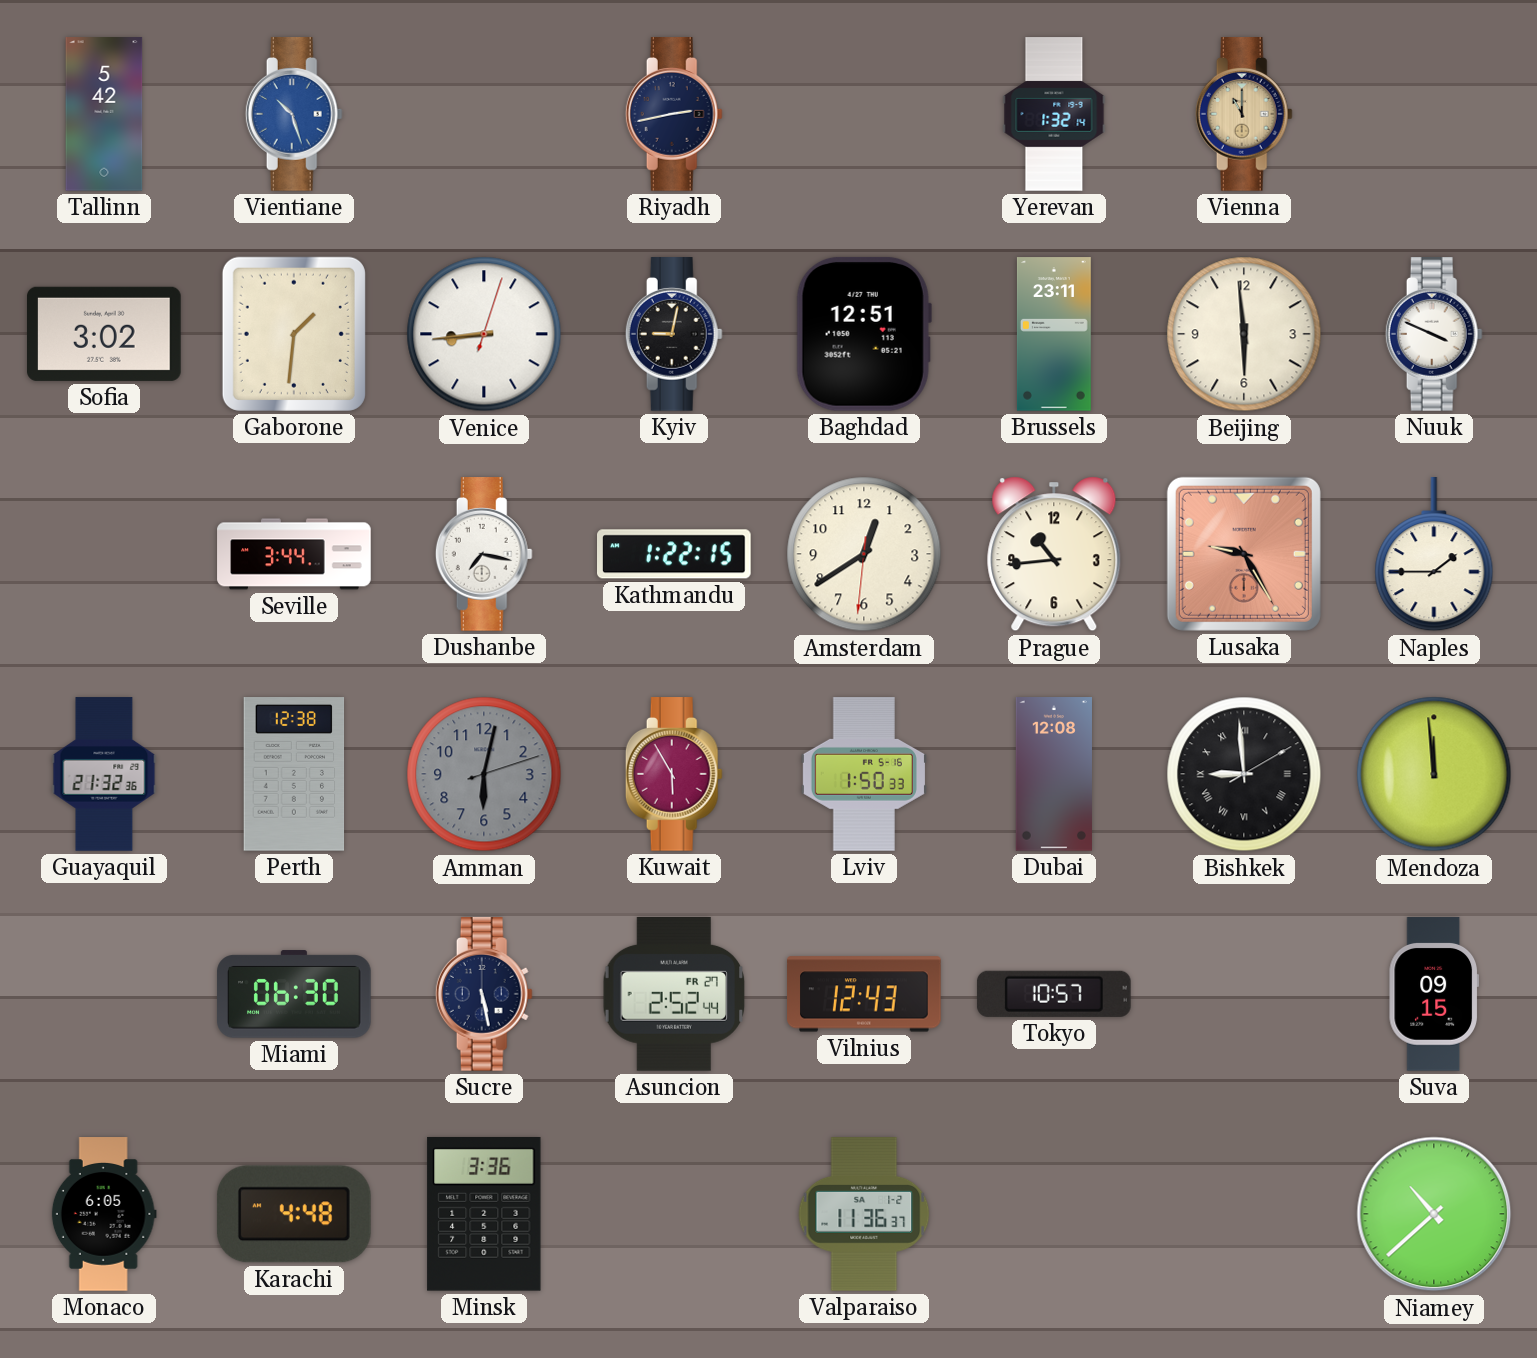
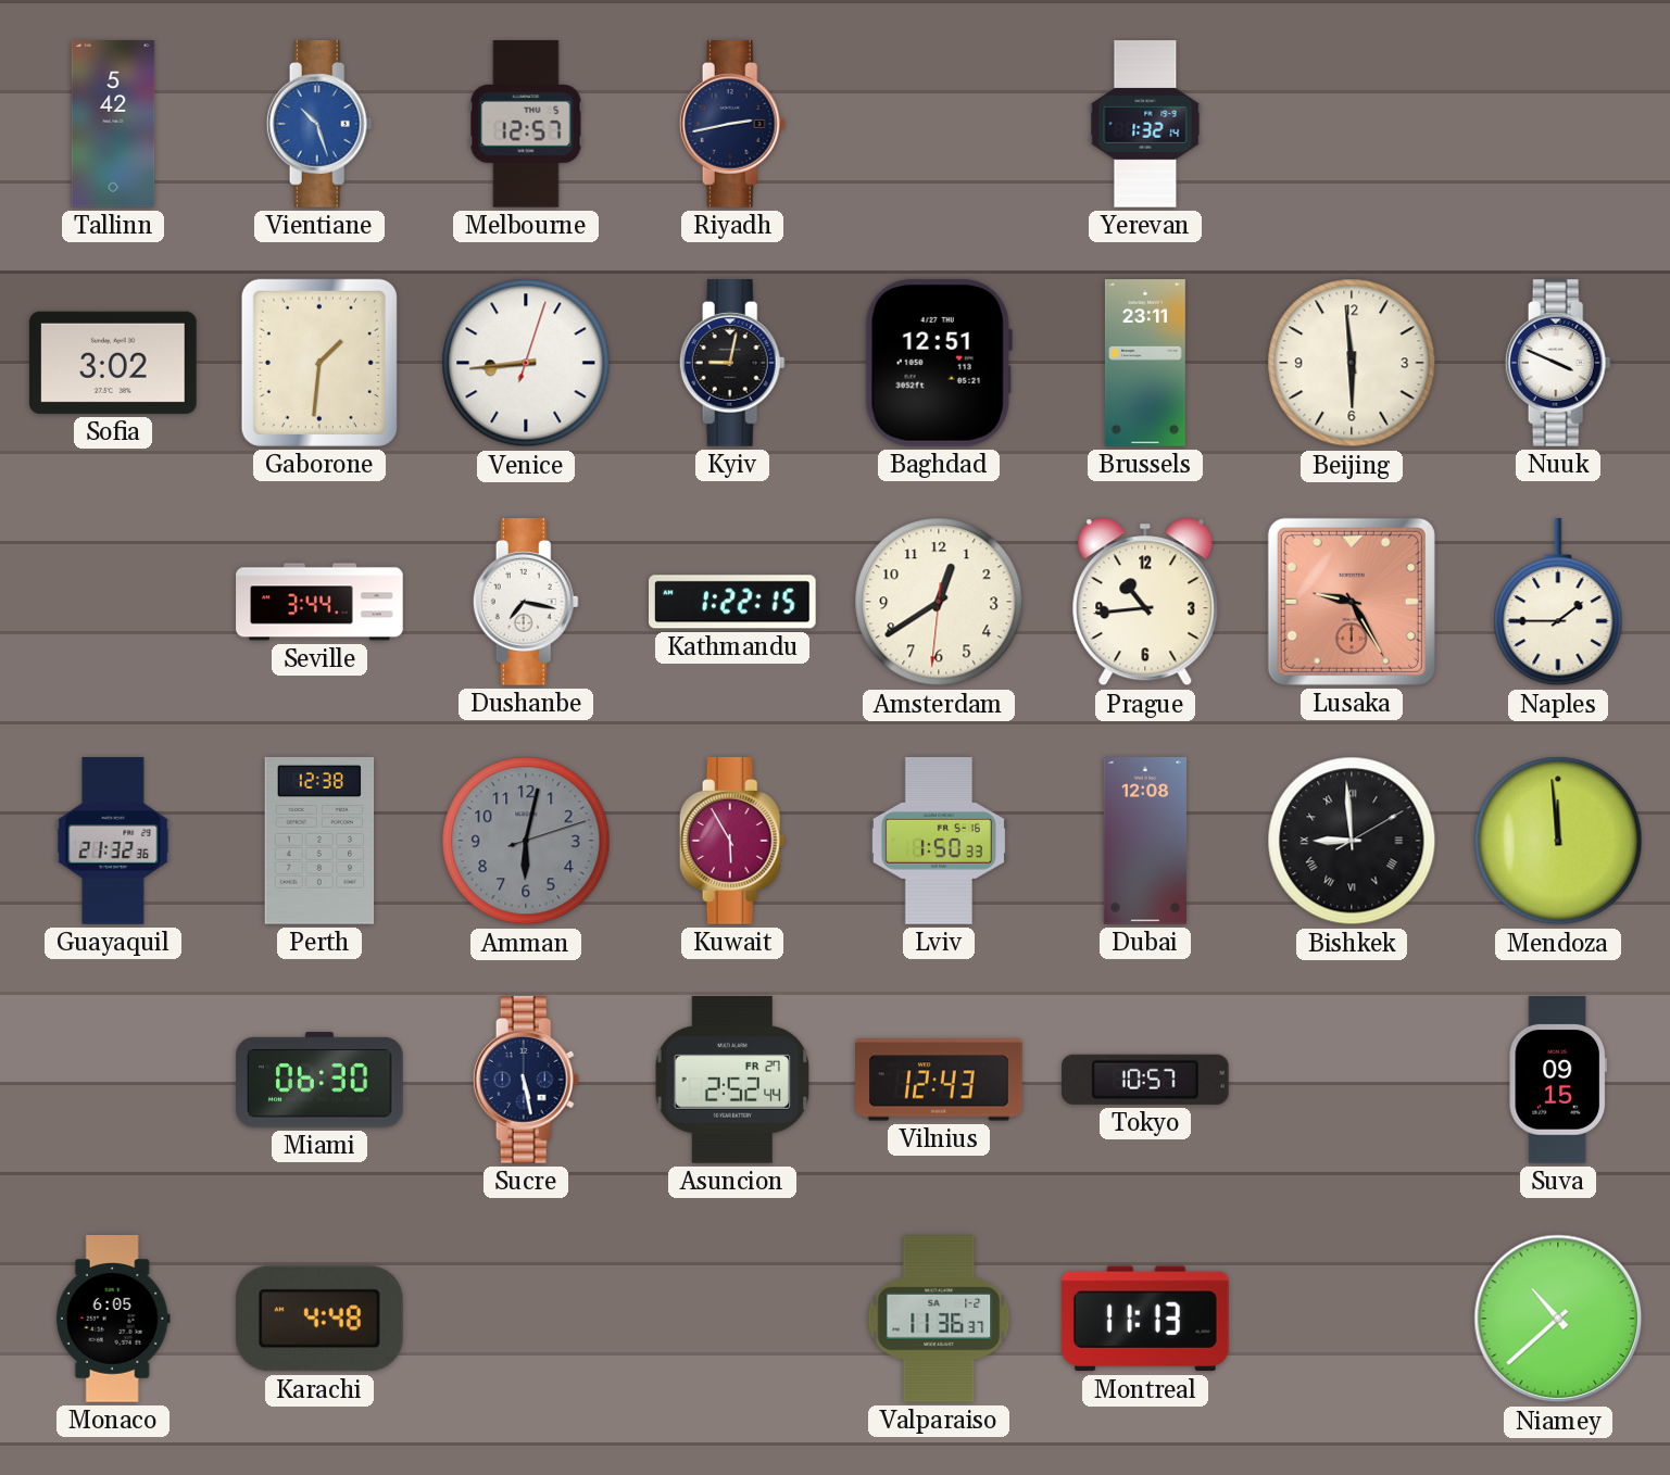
Melbourne: none -> 12:57
Vienna: 11:00 -> none
Minsk: 3:36 -> none
Montreal: none -> 11:13
